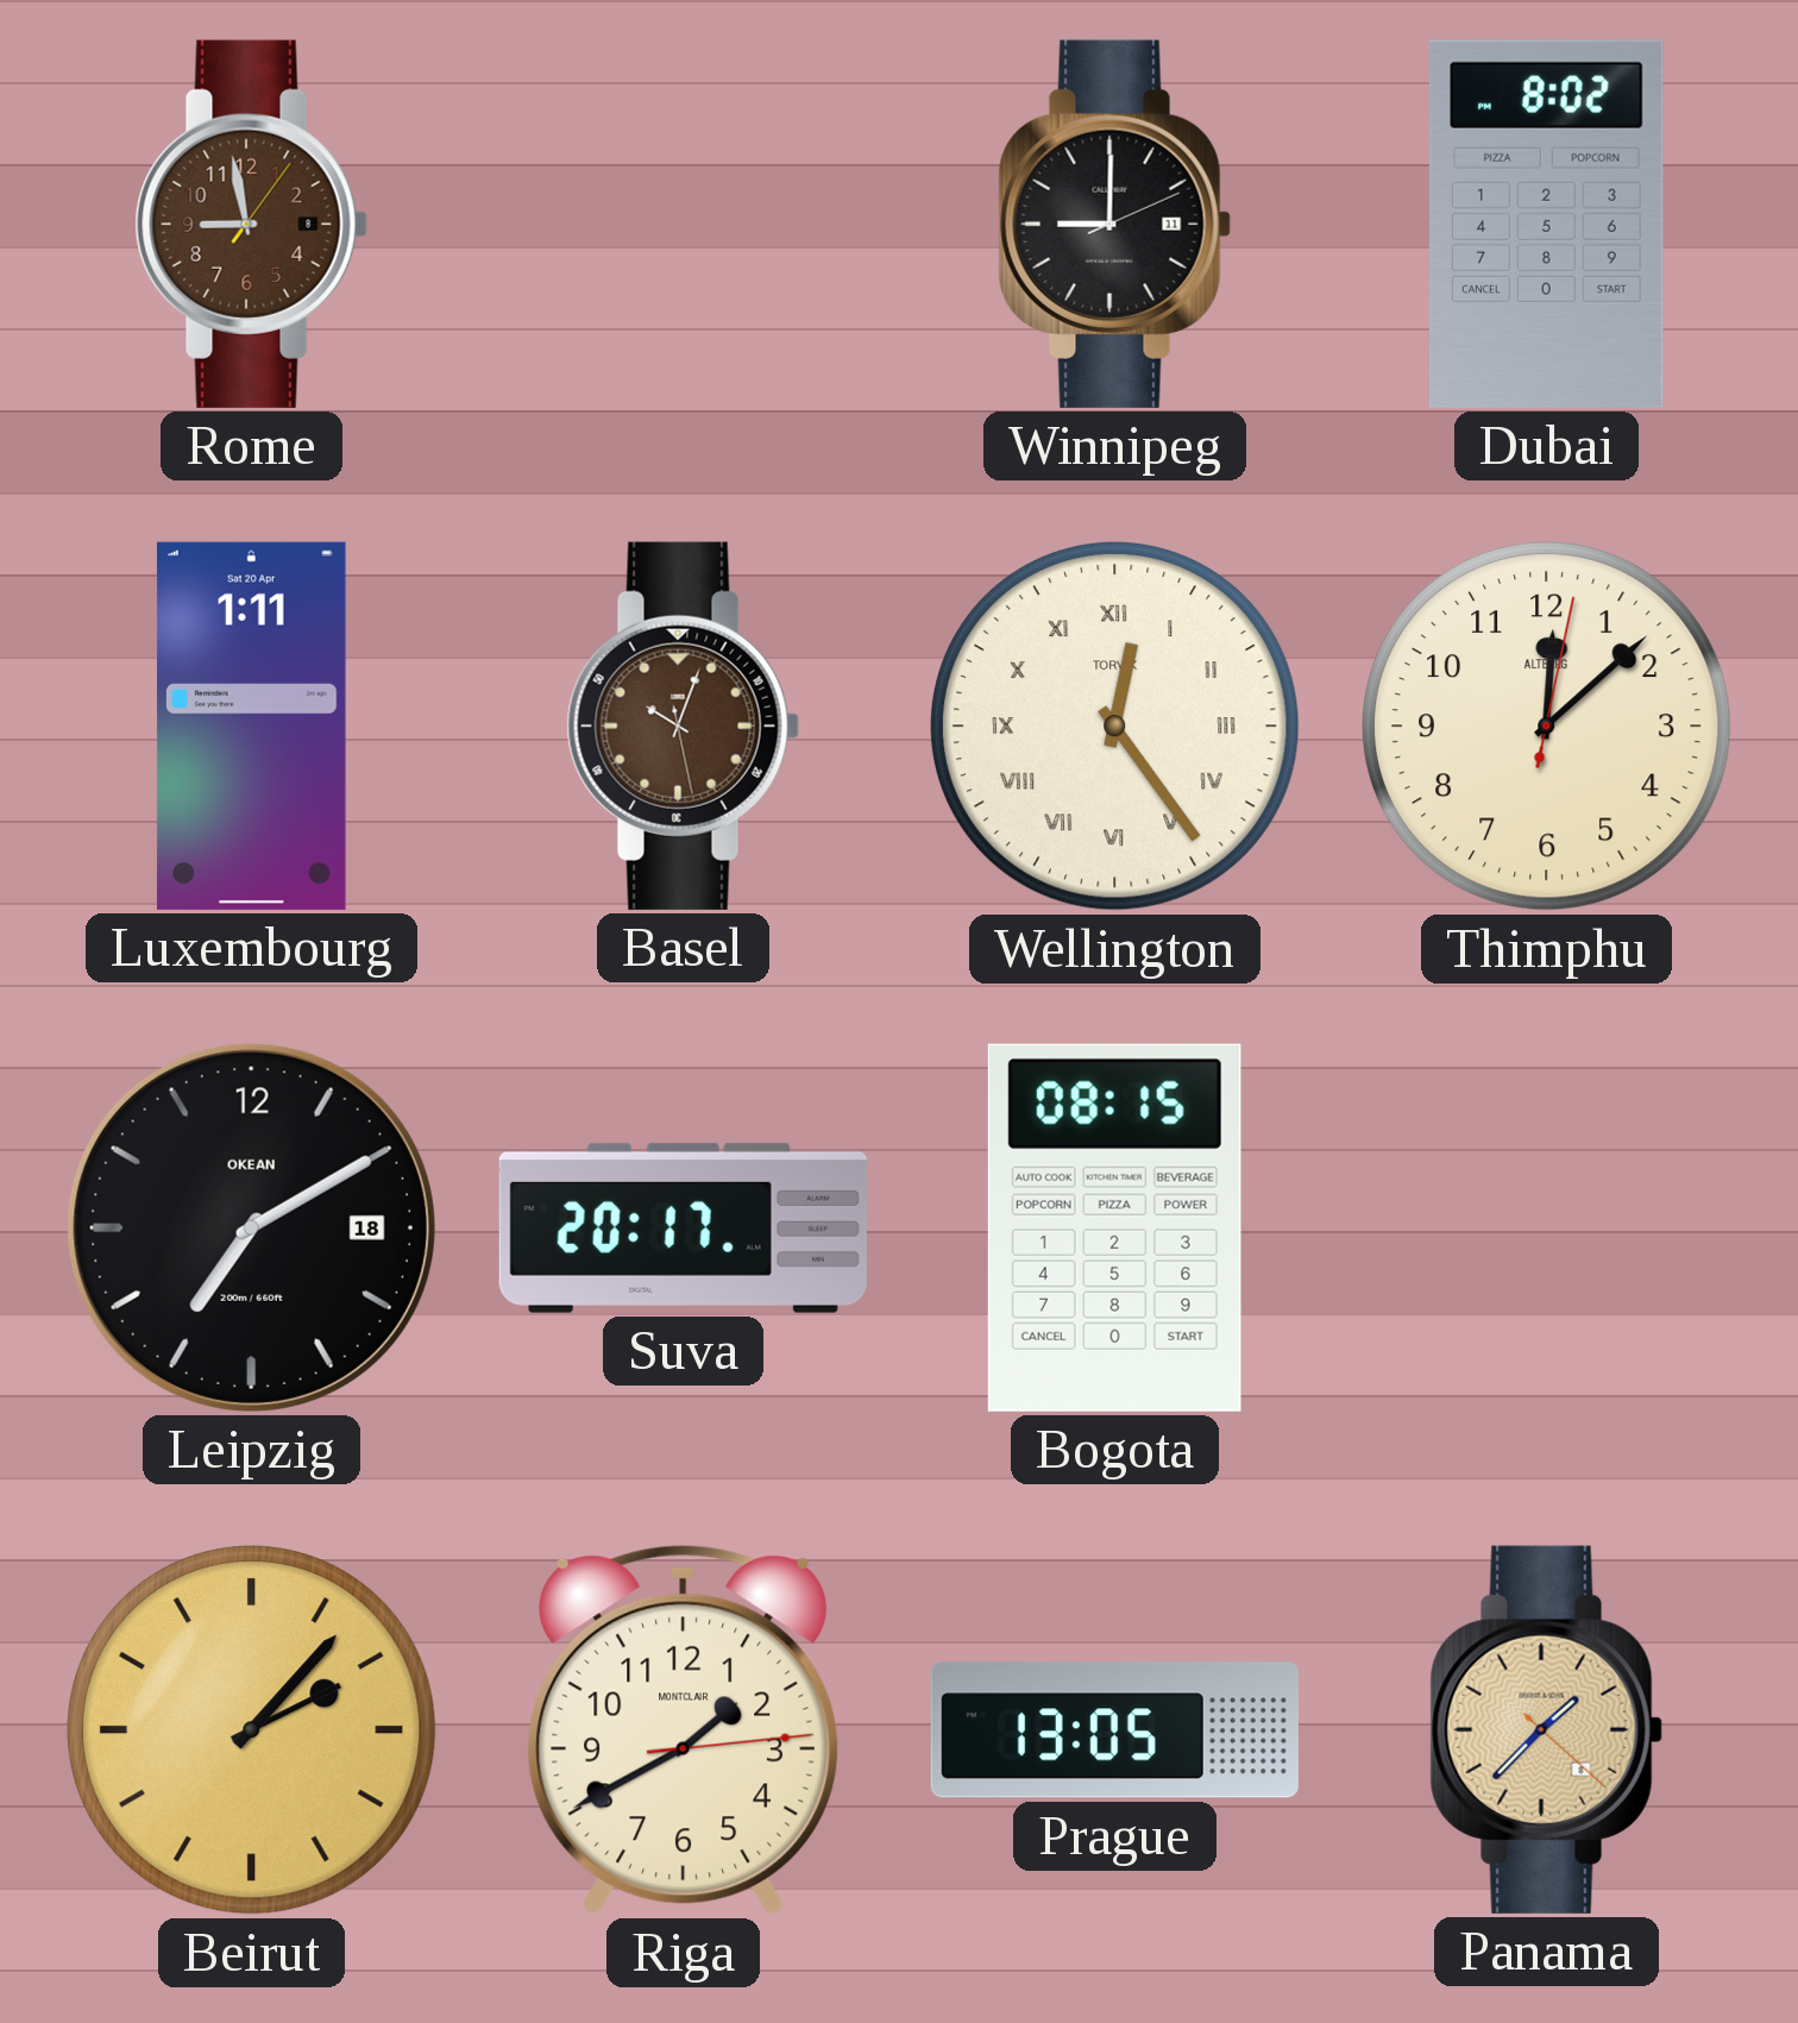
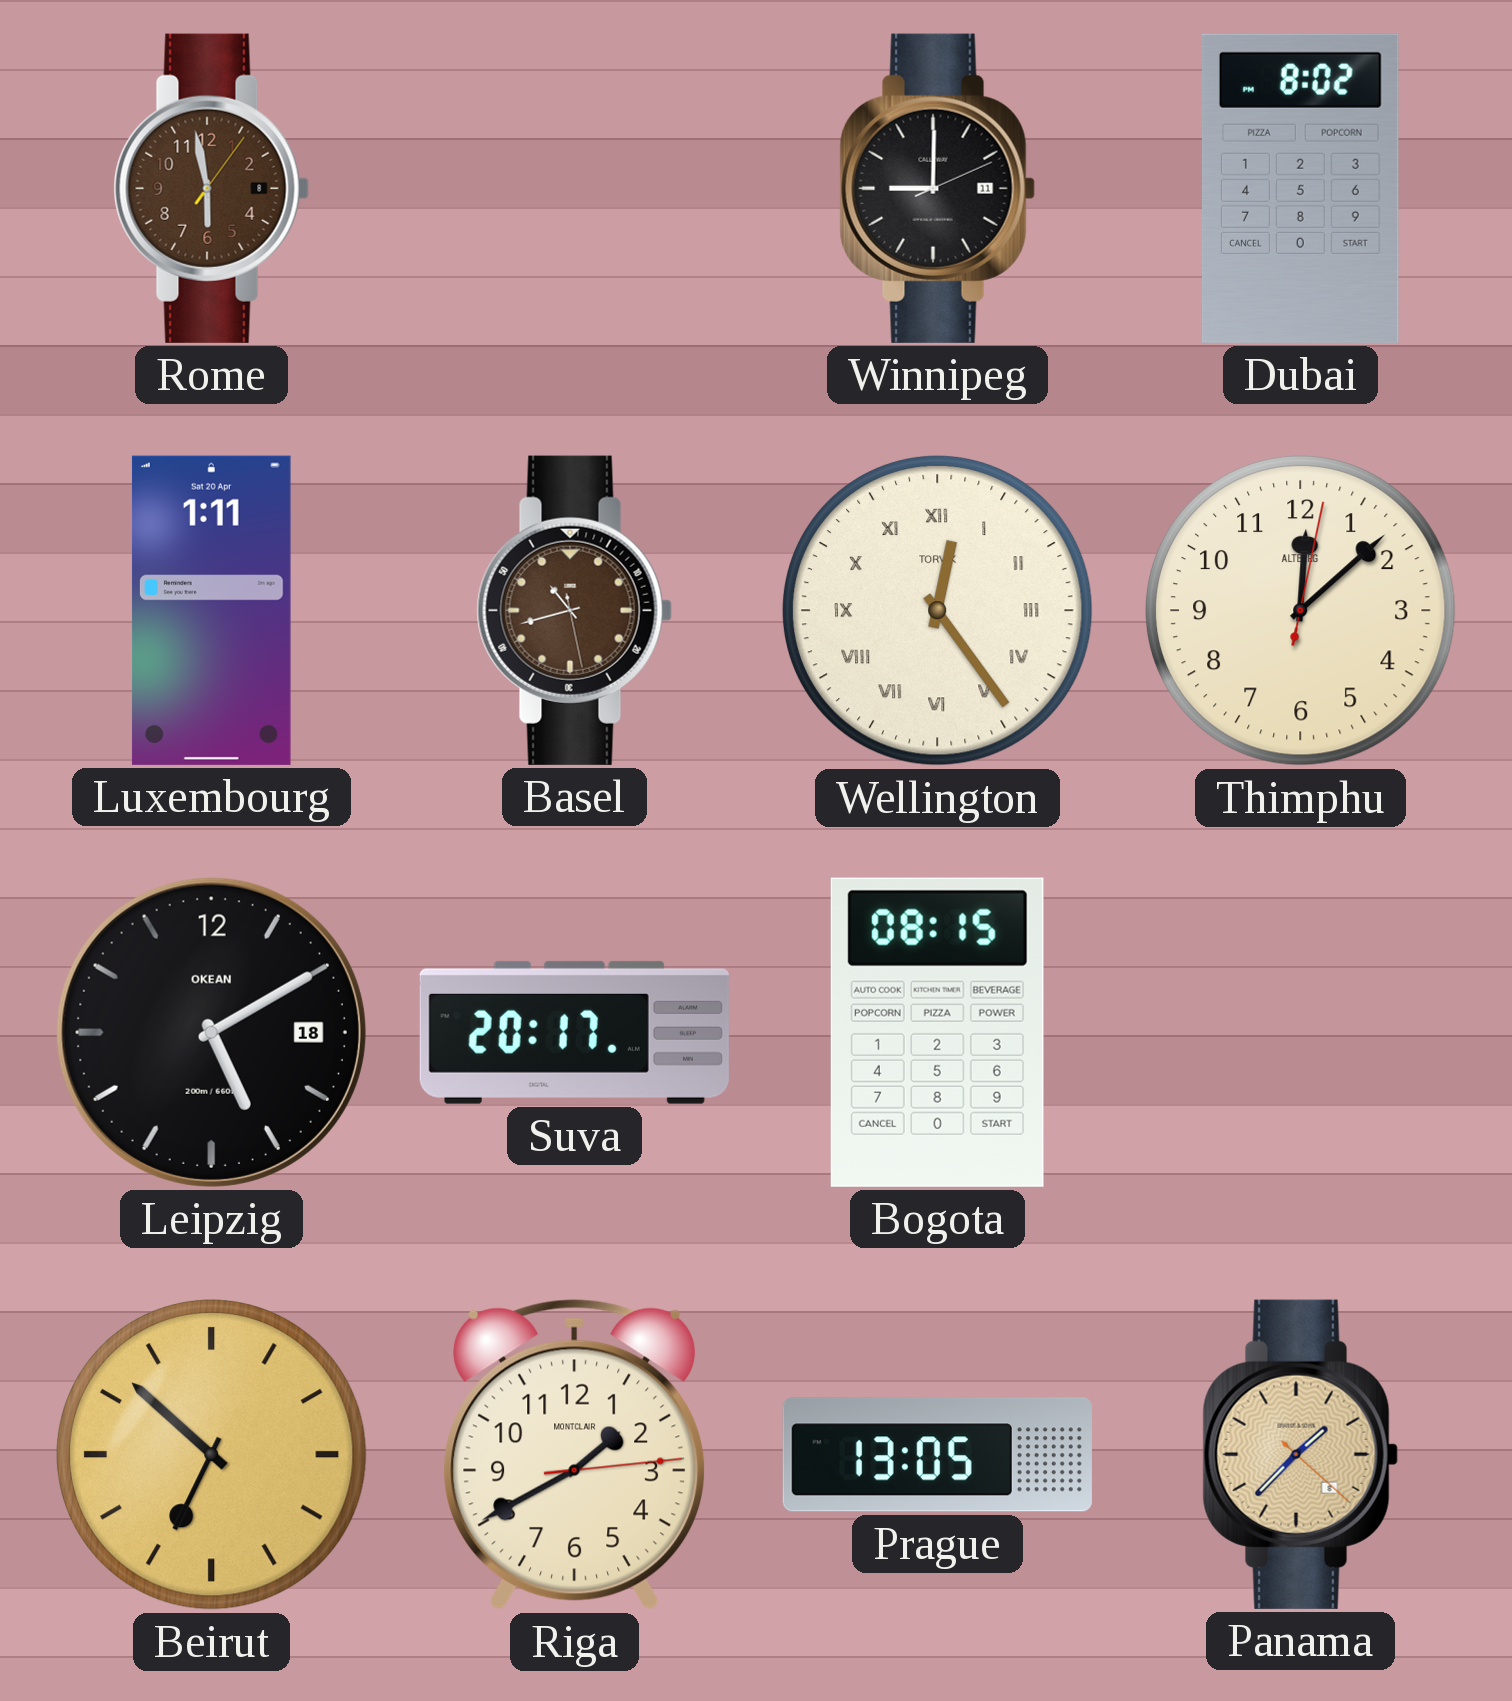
Rome: 8:58 -> 5:58
Basel: 10:03 -> 10:42
Leipzig: 7:10 -> 5:10
Beirut: 2:07 -> 6:52
